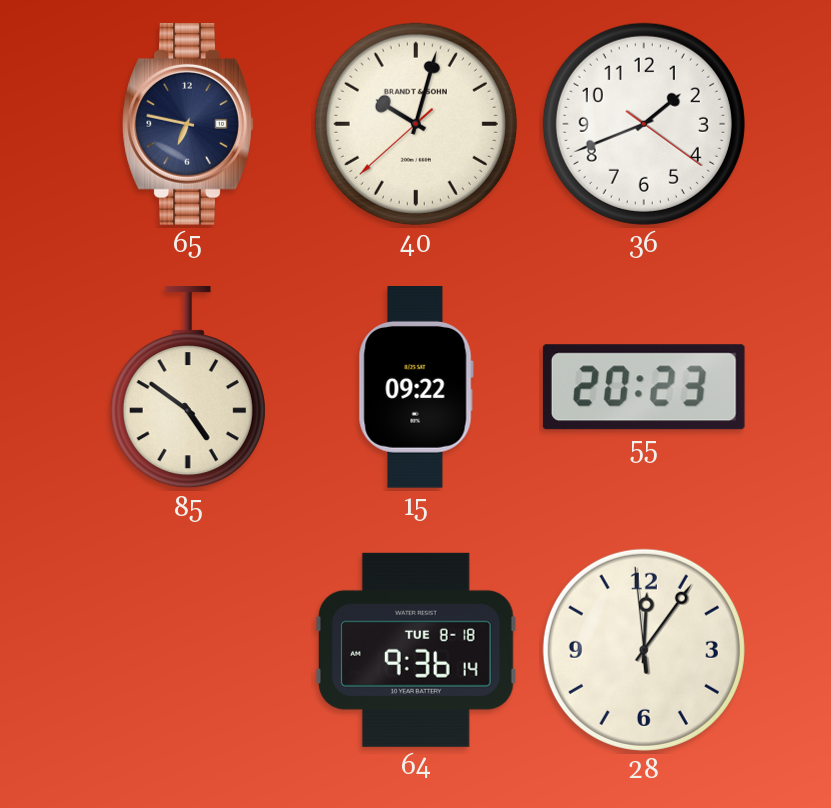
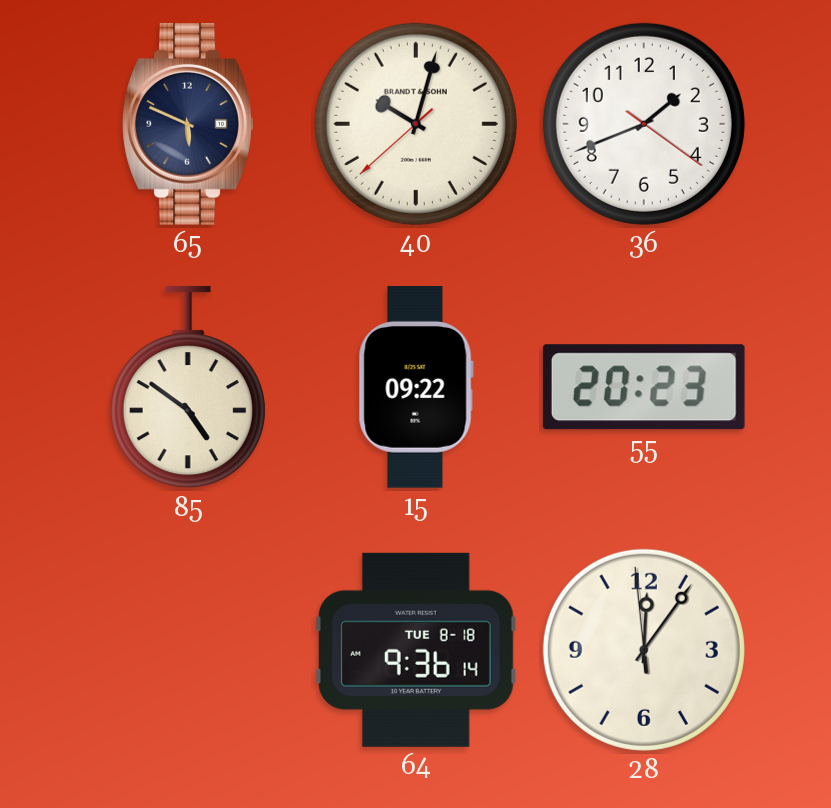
65: 6:47 -> 5:49
